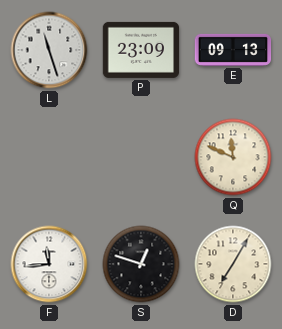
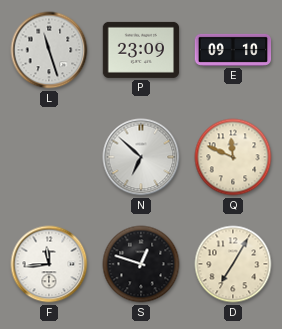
E: 09:13 -> 09:10
N: none -> 6:52
